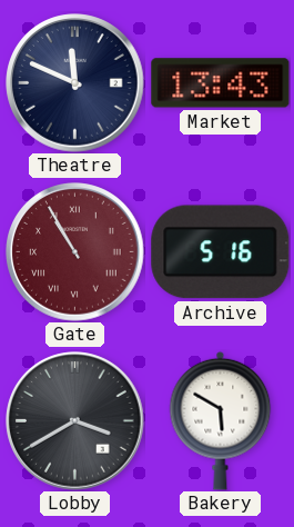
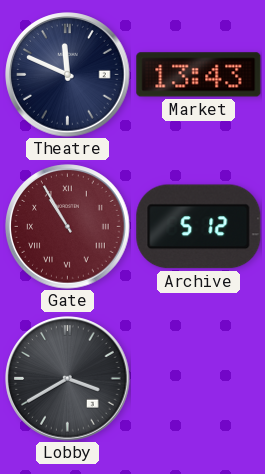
Archive: 5:16 -> 5:12
Bakery: 5:50 -> none
